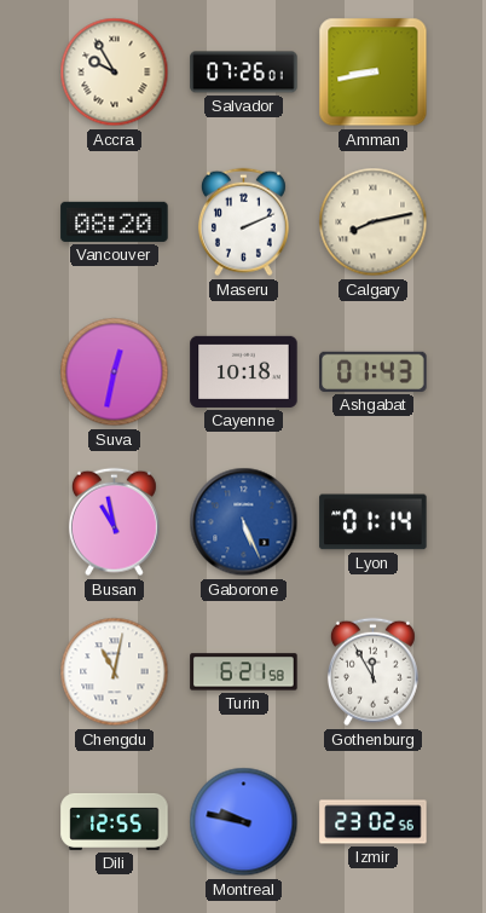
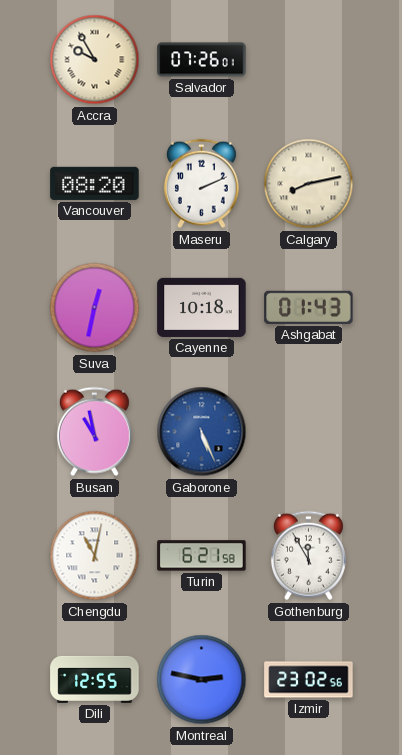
Amman: 8:43 -> none
Lyon: 01:14 -> none
Montreal: 9:47 -> 2:47
